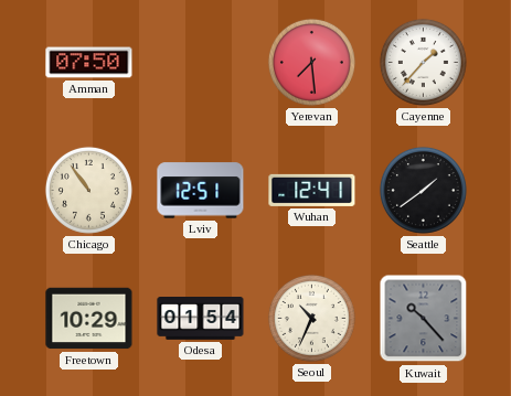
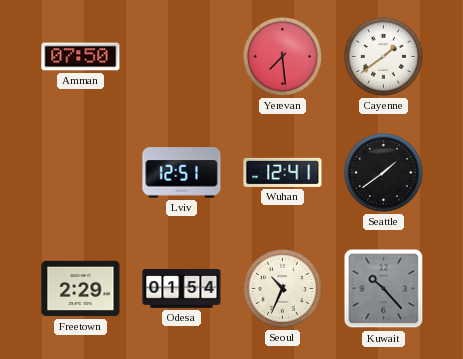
Cayenne: 1:37 -> 1:39
Chicago: 10:54 -> none
Freetown: 10:29 -> 2:29
